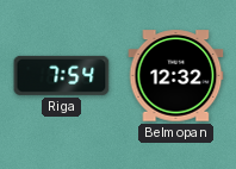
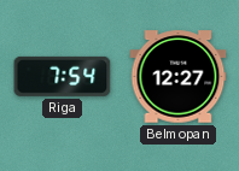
Belmopan: 12:32 -> 12:27
